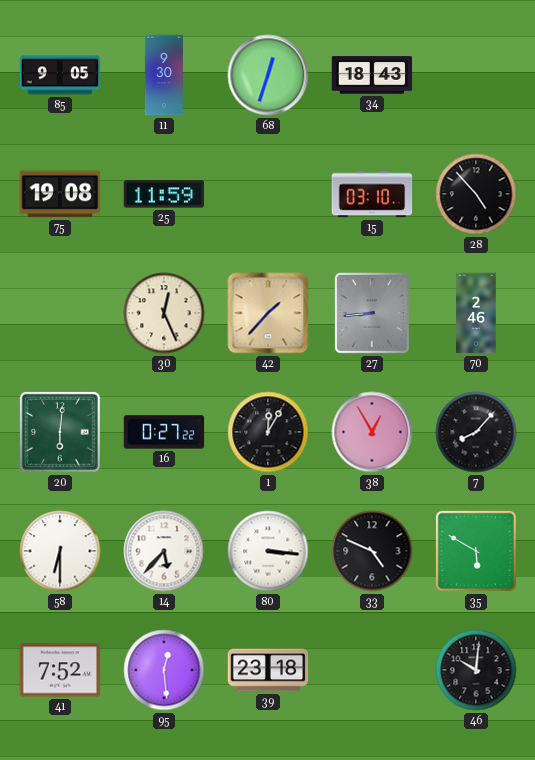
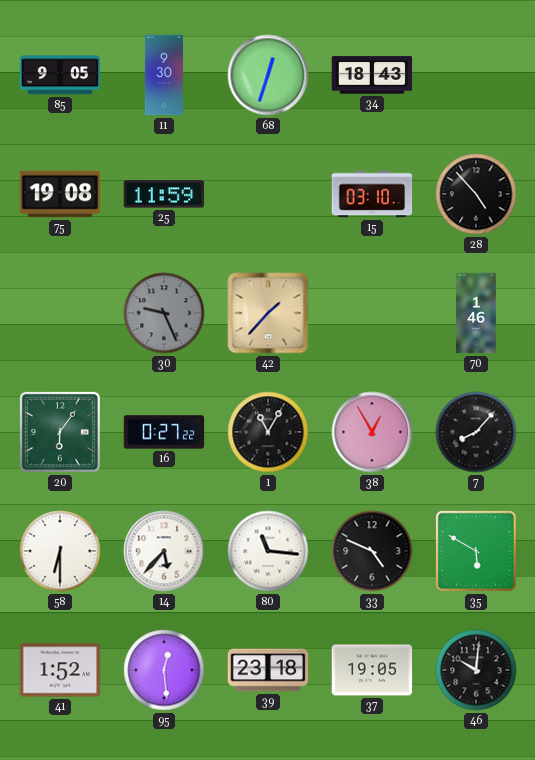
30: 12:26 -> 9:26
30 dial: cream -> grey
27: 8:44 -> none
70: 2:46 -> 1:46
20: 6:01 -> 6:06
1: 12:05 -> 11:05
80: 3:16 -> 11:16
41: 7:52 -> 1:52
37: none -> 19:05
